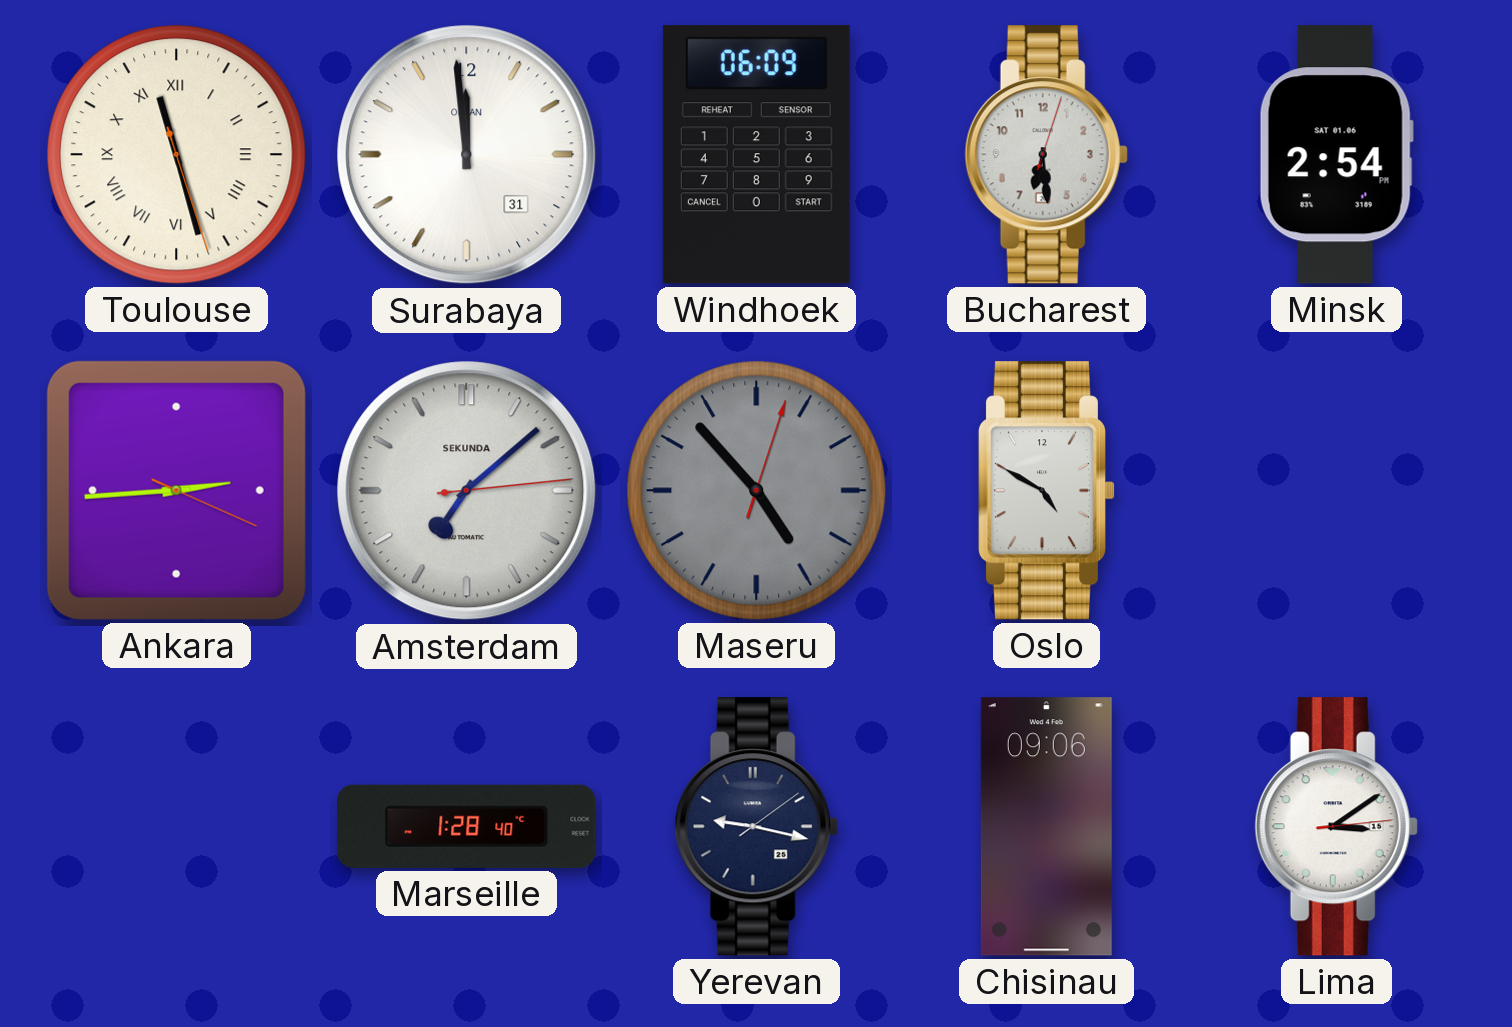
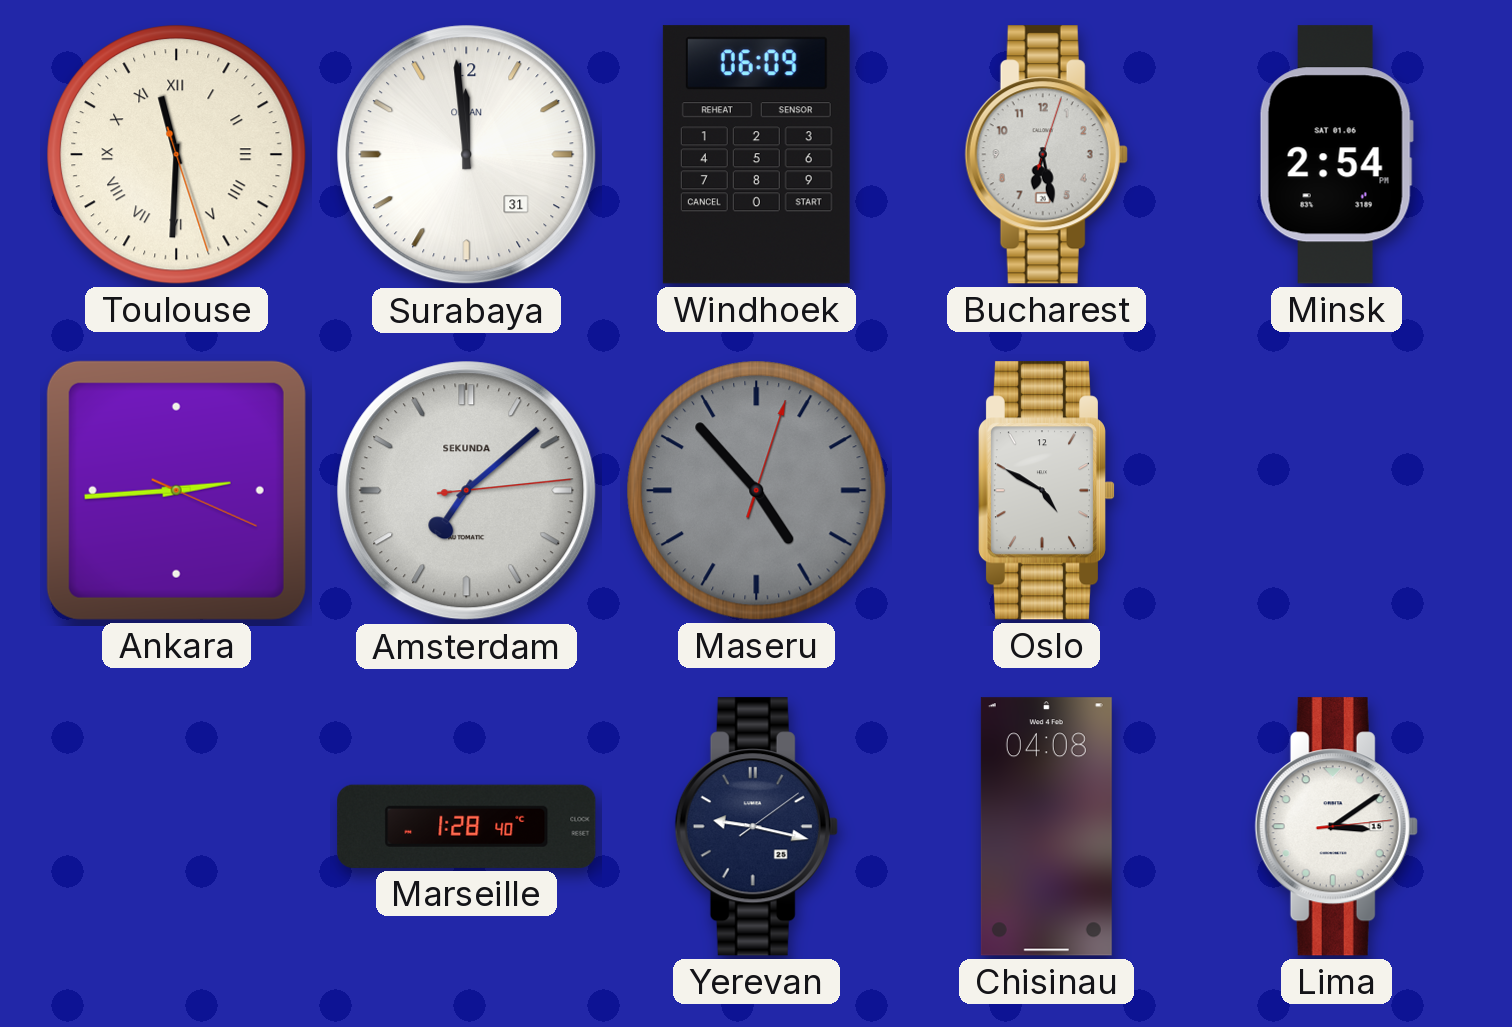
Toulouse: 11:27 -> 11:30
Bucharest: 6:29 -> 6:28
Chisinau: 09:06 -> 04:08
